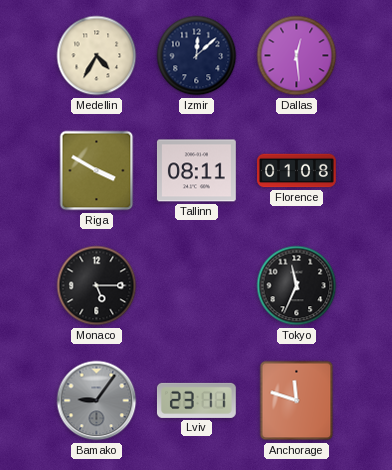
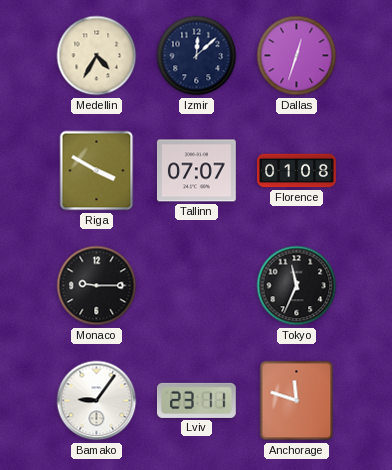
Dallas: 12:29 -> 12:33
Tallinn: 08:11 -> 07:07
Monaco: 5:15 -> 9:15
Bamako dial: grey -> white
